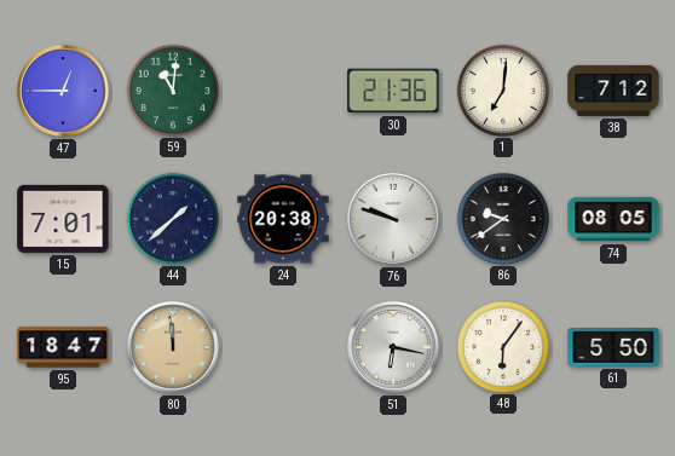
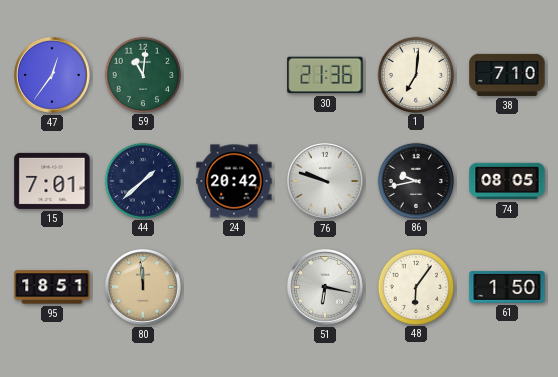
47: 12:45 -> 12:36
38: 7:12 -> 7:10
24: 20:38 -> 20:42
86: 9:39 -> 9:43
95: 18:47 -> 18:51
61: 5:50 -> 1:50
